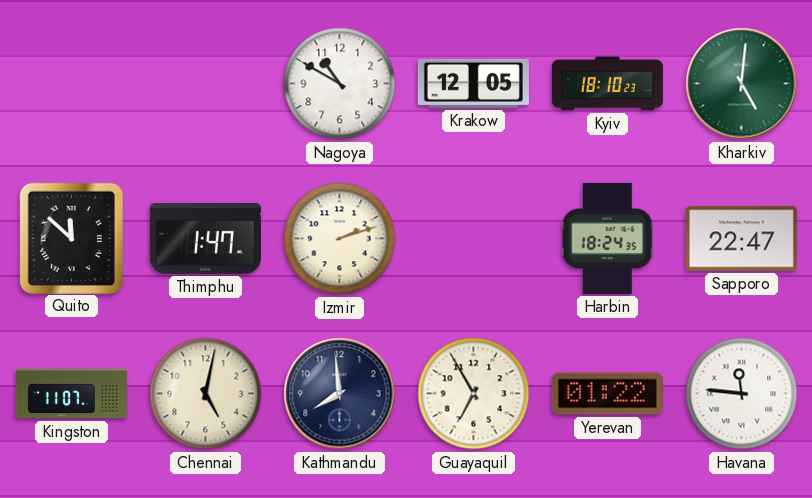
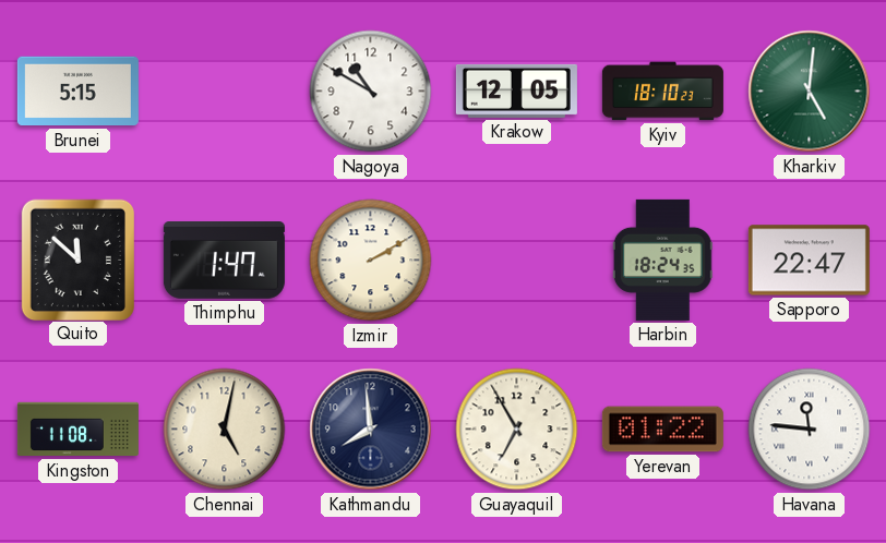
Brunei: none -> 5:15
Izmir: 2:12 -> 2:10
Kingston: 11:07 -> 11:08
